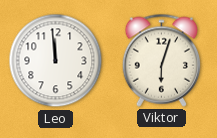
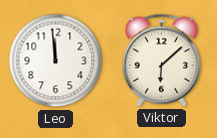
Viktor: 6:03 -> 6:08
